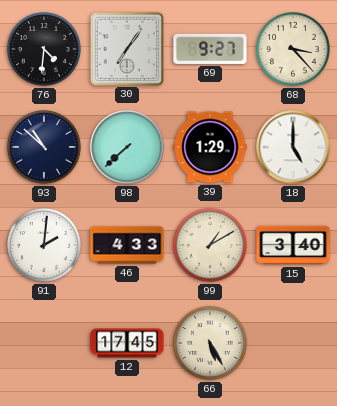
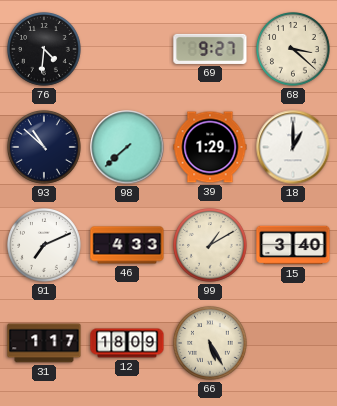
30: 7:06 -> none
68: 3:23 -> 3:22
18: 5:00 -> 1:00
91: 2:01 -> 7:11
31: none -> 1:17
12: 17:45 -> 18:09
